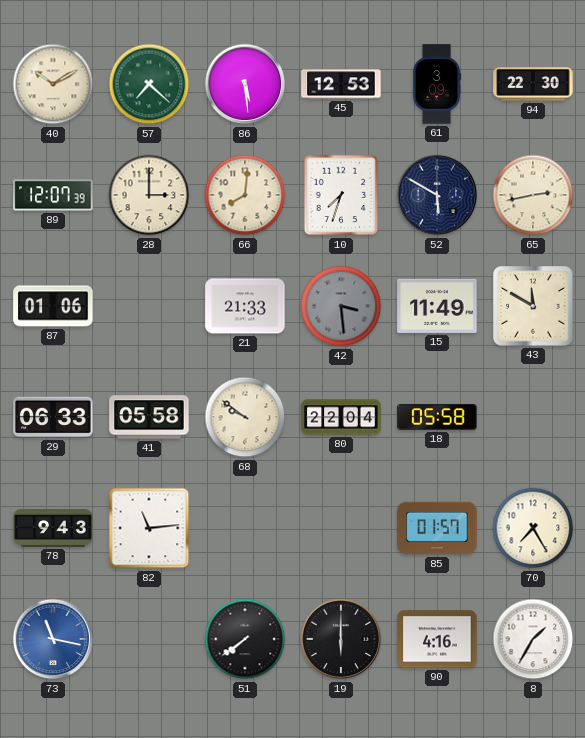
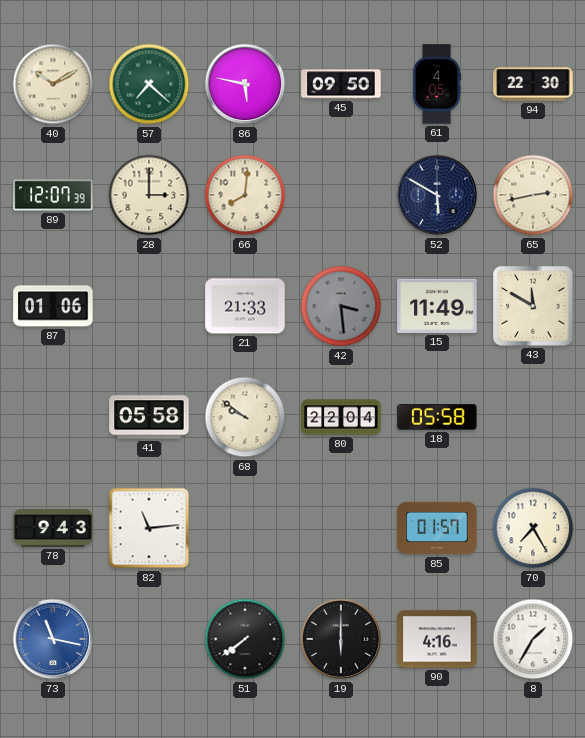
86: 5:29 -> 5:47
45: 12:53 -> 09:50
61: 3:09 -> 4:05
10: 7:33 -> none
29: 06:33 -> none
